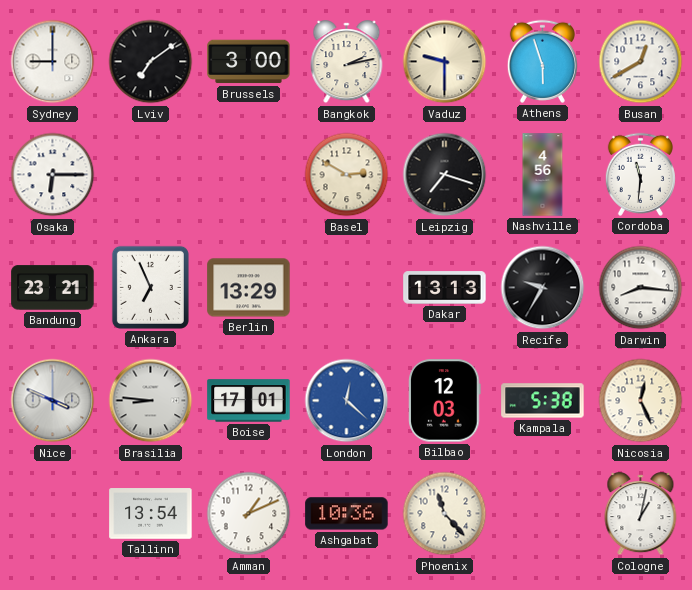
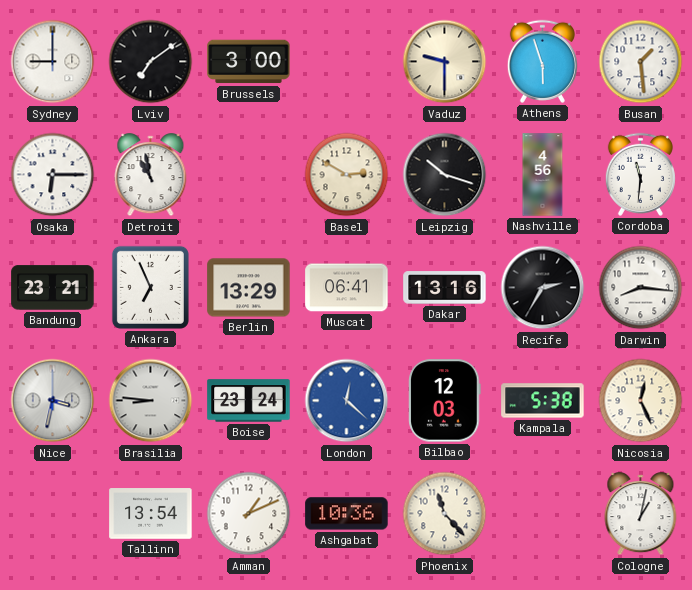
Bangkok: 2:13 -> none
Busan: 12:40 -> 1:29
Detroit: none -> 10:58
Leipzig: 7:18 -> 10:18
Muscat: none -> 06:41
Dakar: 13:13 -> 13:16
Recife: 9:35 -> 2:35
Nice: 3:49 -> 3:32
Boise: 17:01 -> 23:24
